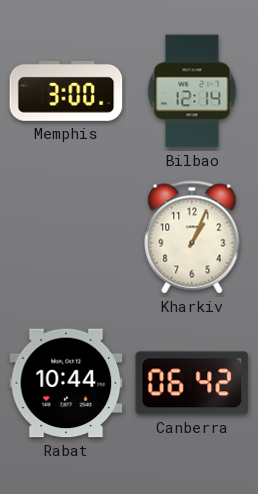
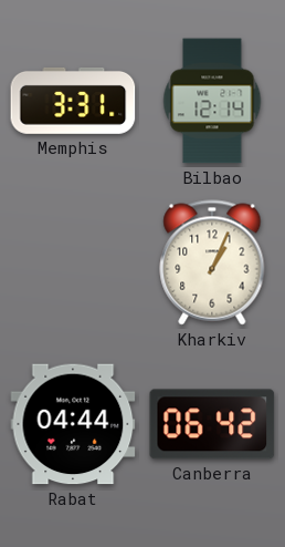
Memphis: 3:00 -> 3:31
Rabat: 10:44 -> 04:44
